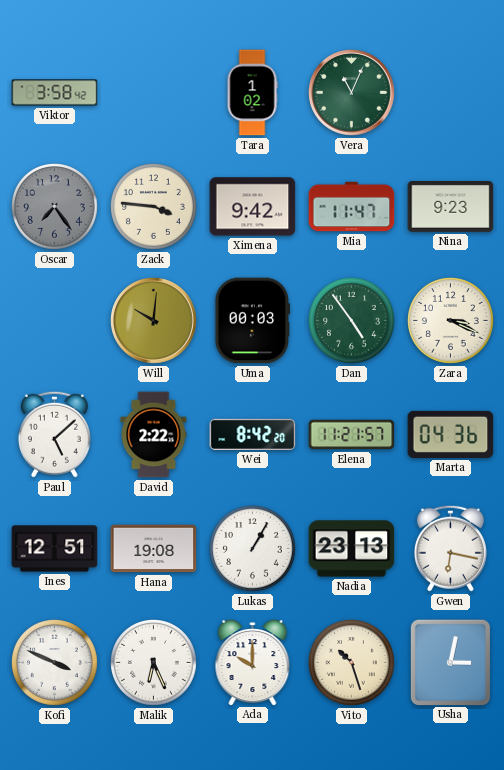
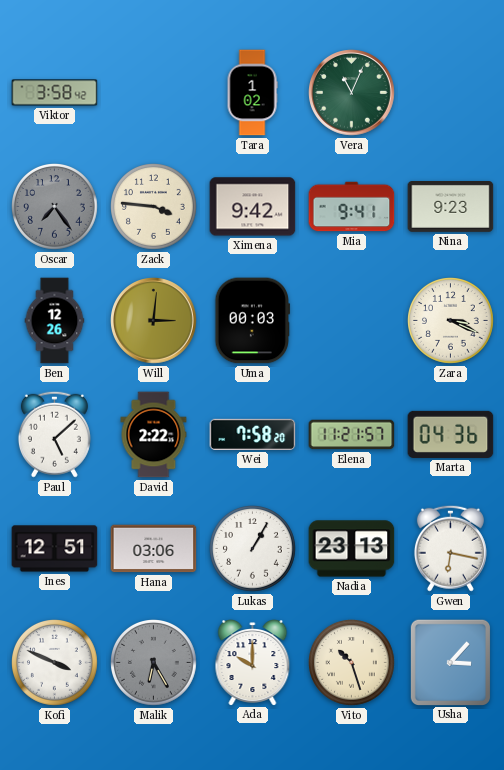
Mia: 11:47 -> 9:41
Ben: none -> 12:26
Will: 10:01 -> 3:01
Dan: 4:54 -> none
Wei: 8:42 -> 7:58
Hana: 19:08 -> 03:06
Malik: 6:26 -> 6:25
Malik dial: white -> grey
Usha: 3:02 -> 3:07
